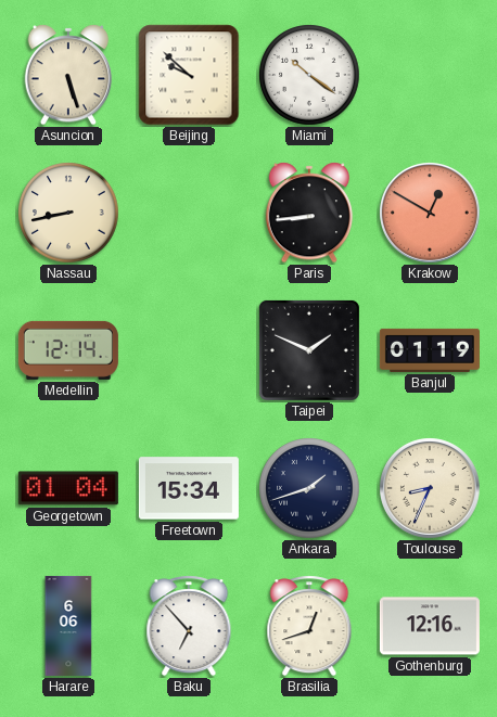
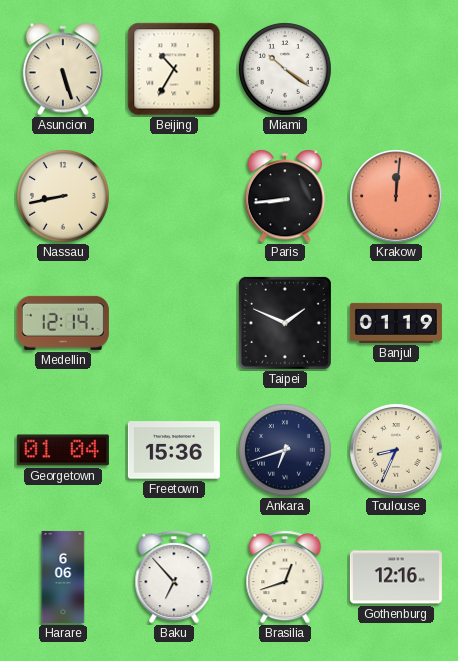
Beijing: 9:52 -> 10:35
Krakow: 12:50 -> 12:01
Freetown: 15:34 -> 15:36
Ankara: 1:42 -> 6:42
